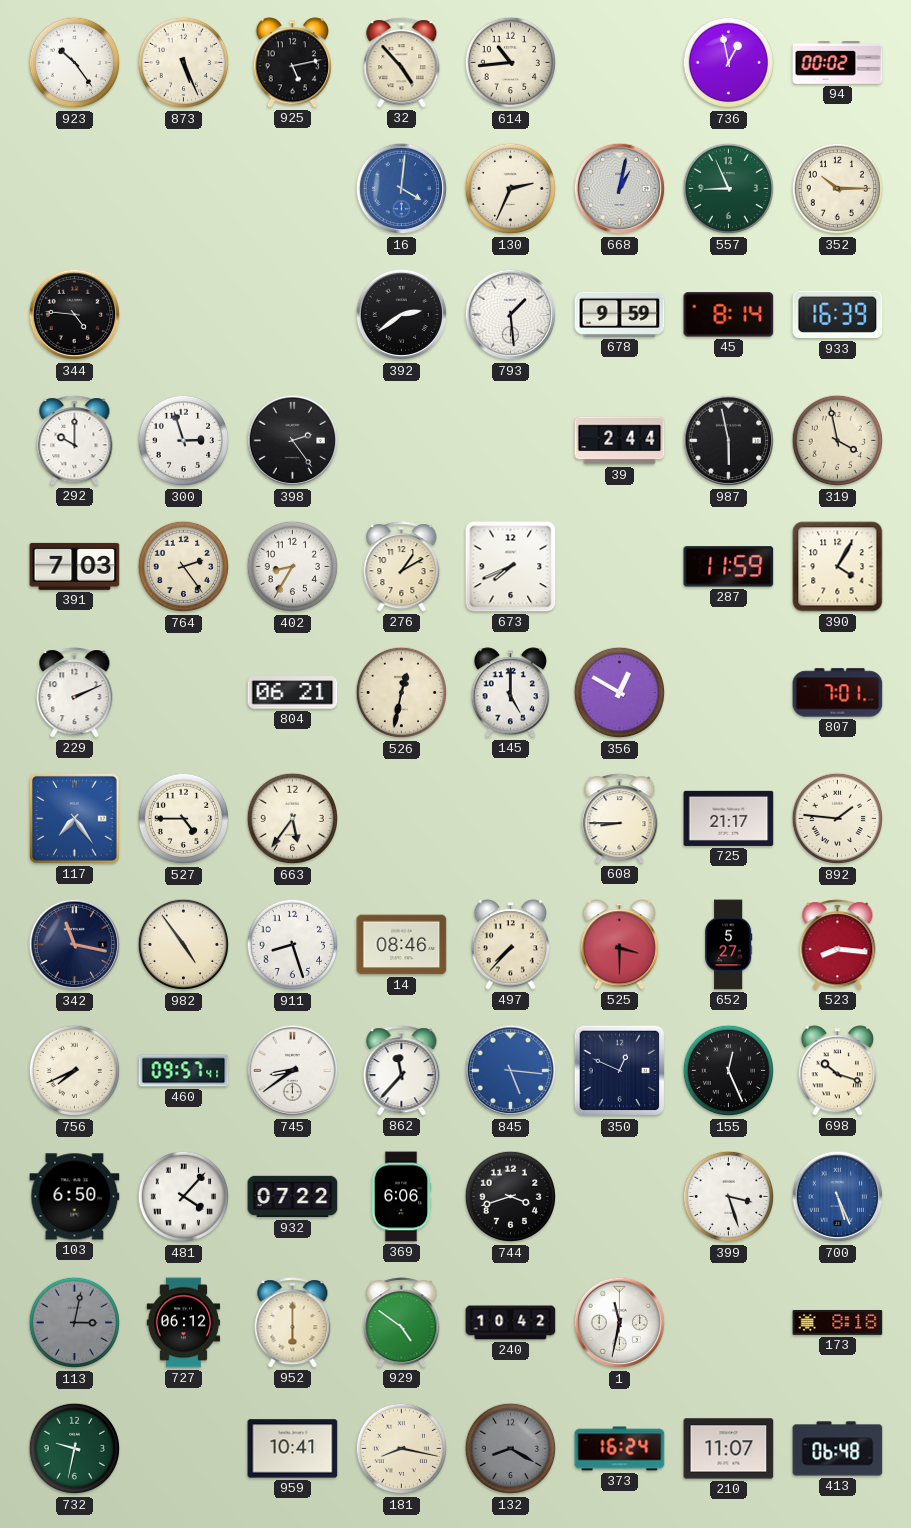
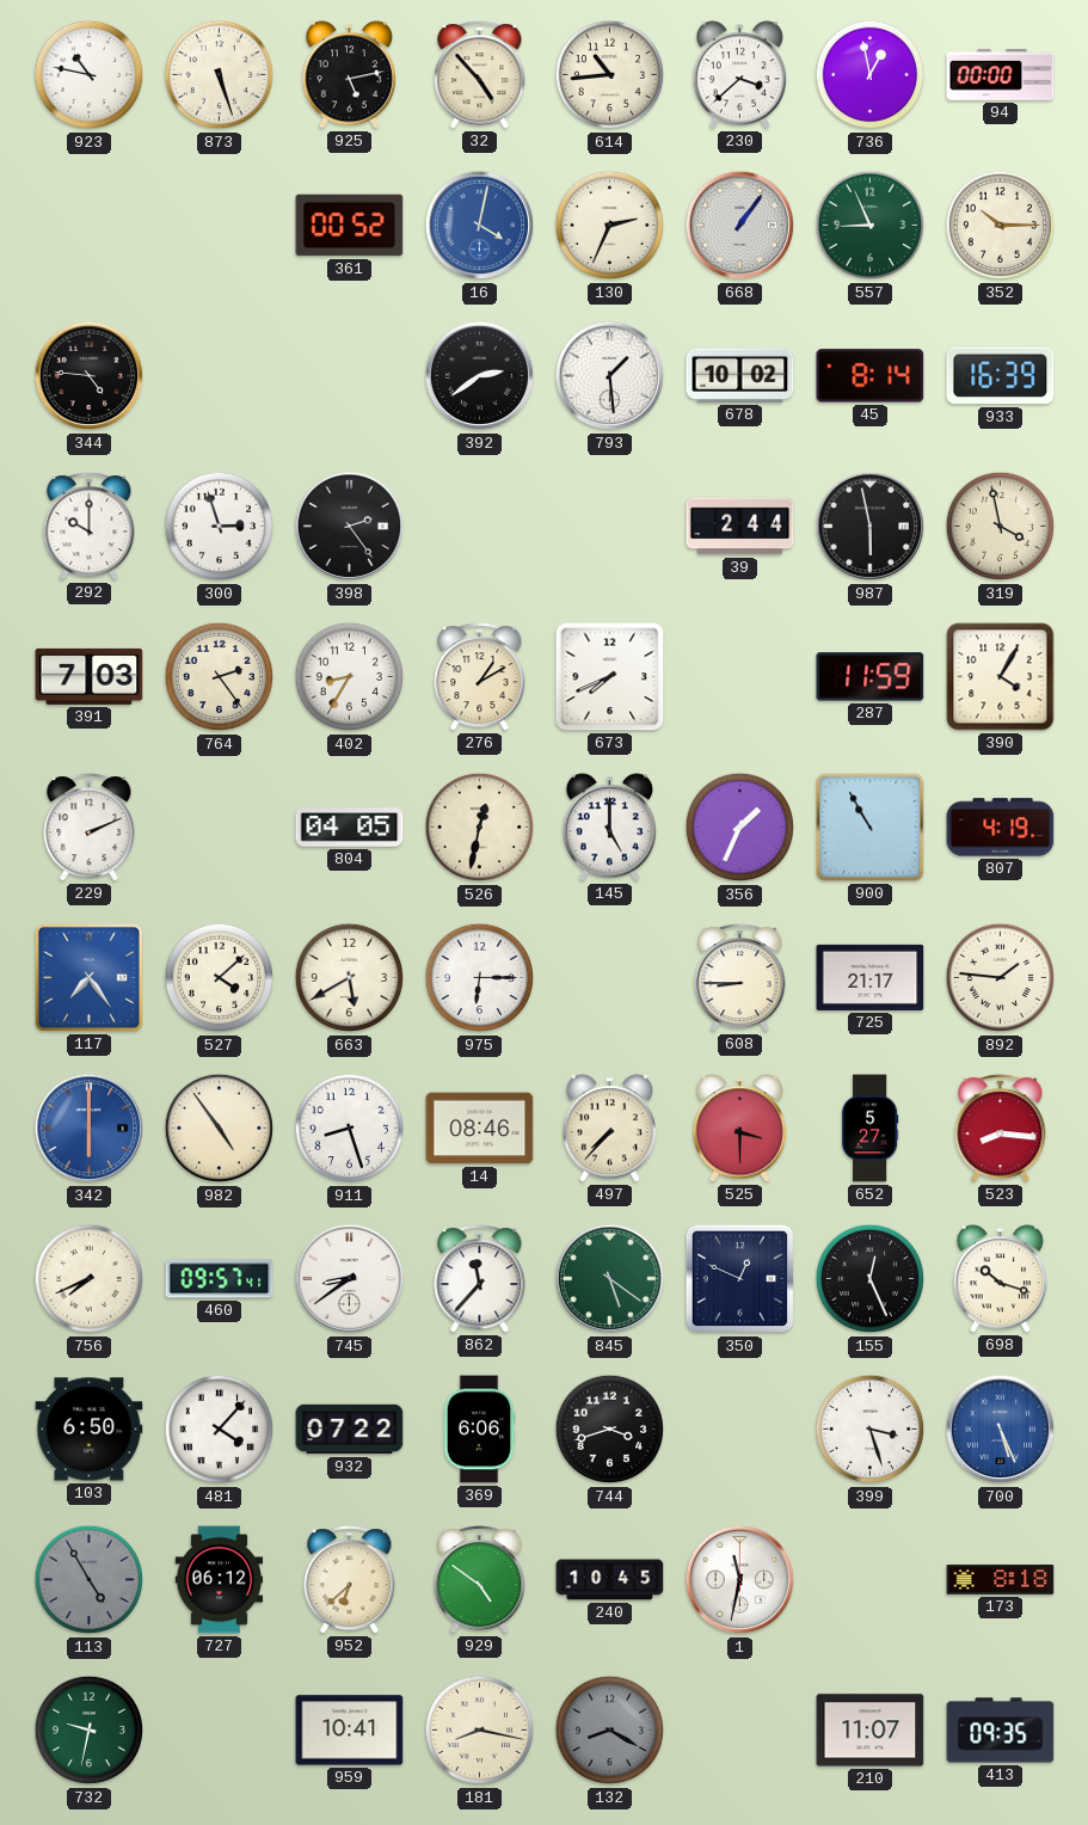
923: 10:24 -> 10:47
873: 5:26 -> 5:27
230: none -> 3:38
94: 00:02 -> 00:00
361: none -> 00:52
16: 4:01 -> 4:02
668: 1:02 -> 1:06
678: 9:59 -> 10:02
804: 06:21 -> 04:05
356: 12:50 -> 1:34
900: none -> 10:55
807: 7:01 -> 4:19
527: 4:45 -> 4:08
663: 5:36 -> 5:40
975: none -> 6:15
342: 11:17 -> 6:00
342 dial: navy -> blue
845: 5:16 -> 5:21
845 dial: blue -> green
113: 3:02 -> 4:55
952: 6:00 -> 6:38
240: 10:42 -> 10:45
373: 16:24 -> none
413: 06:48 -> 09:35
